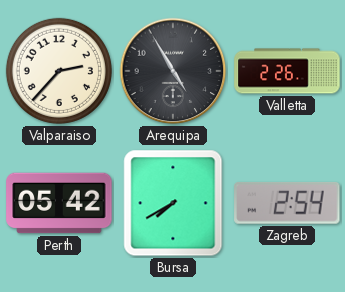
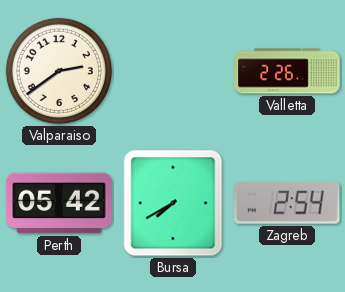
Valparaiso: 2:37 -> 2:39
Arequipa: 4:55 -> none
